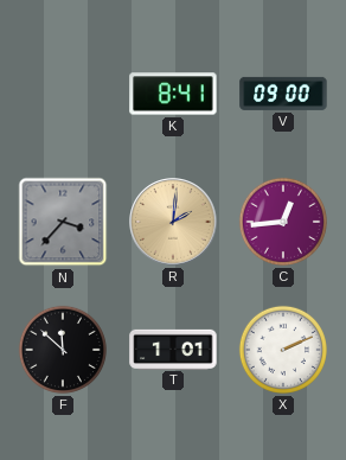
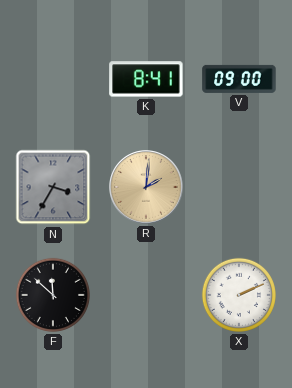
N: 3:37 -> 3:35
C: 12:44 -> none
T: 1:01 -> none
